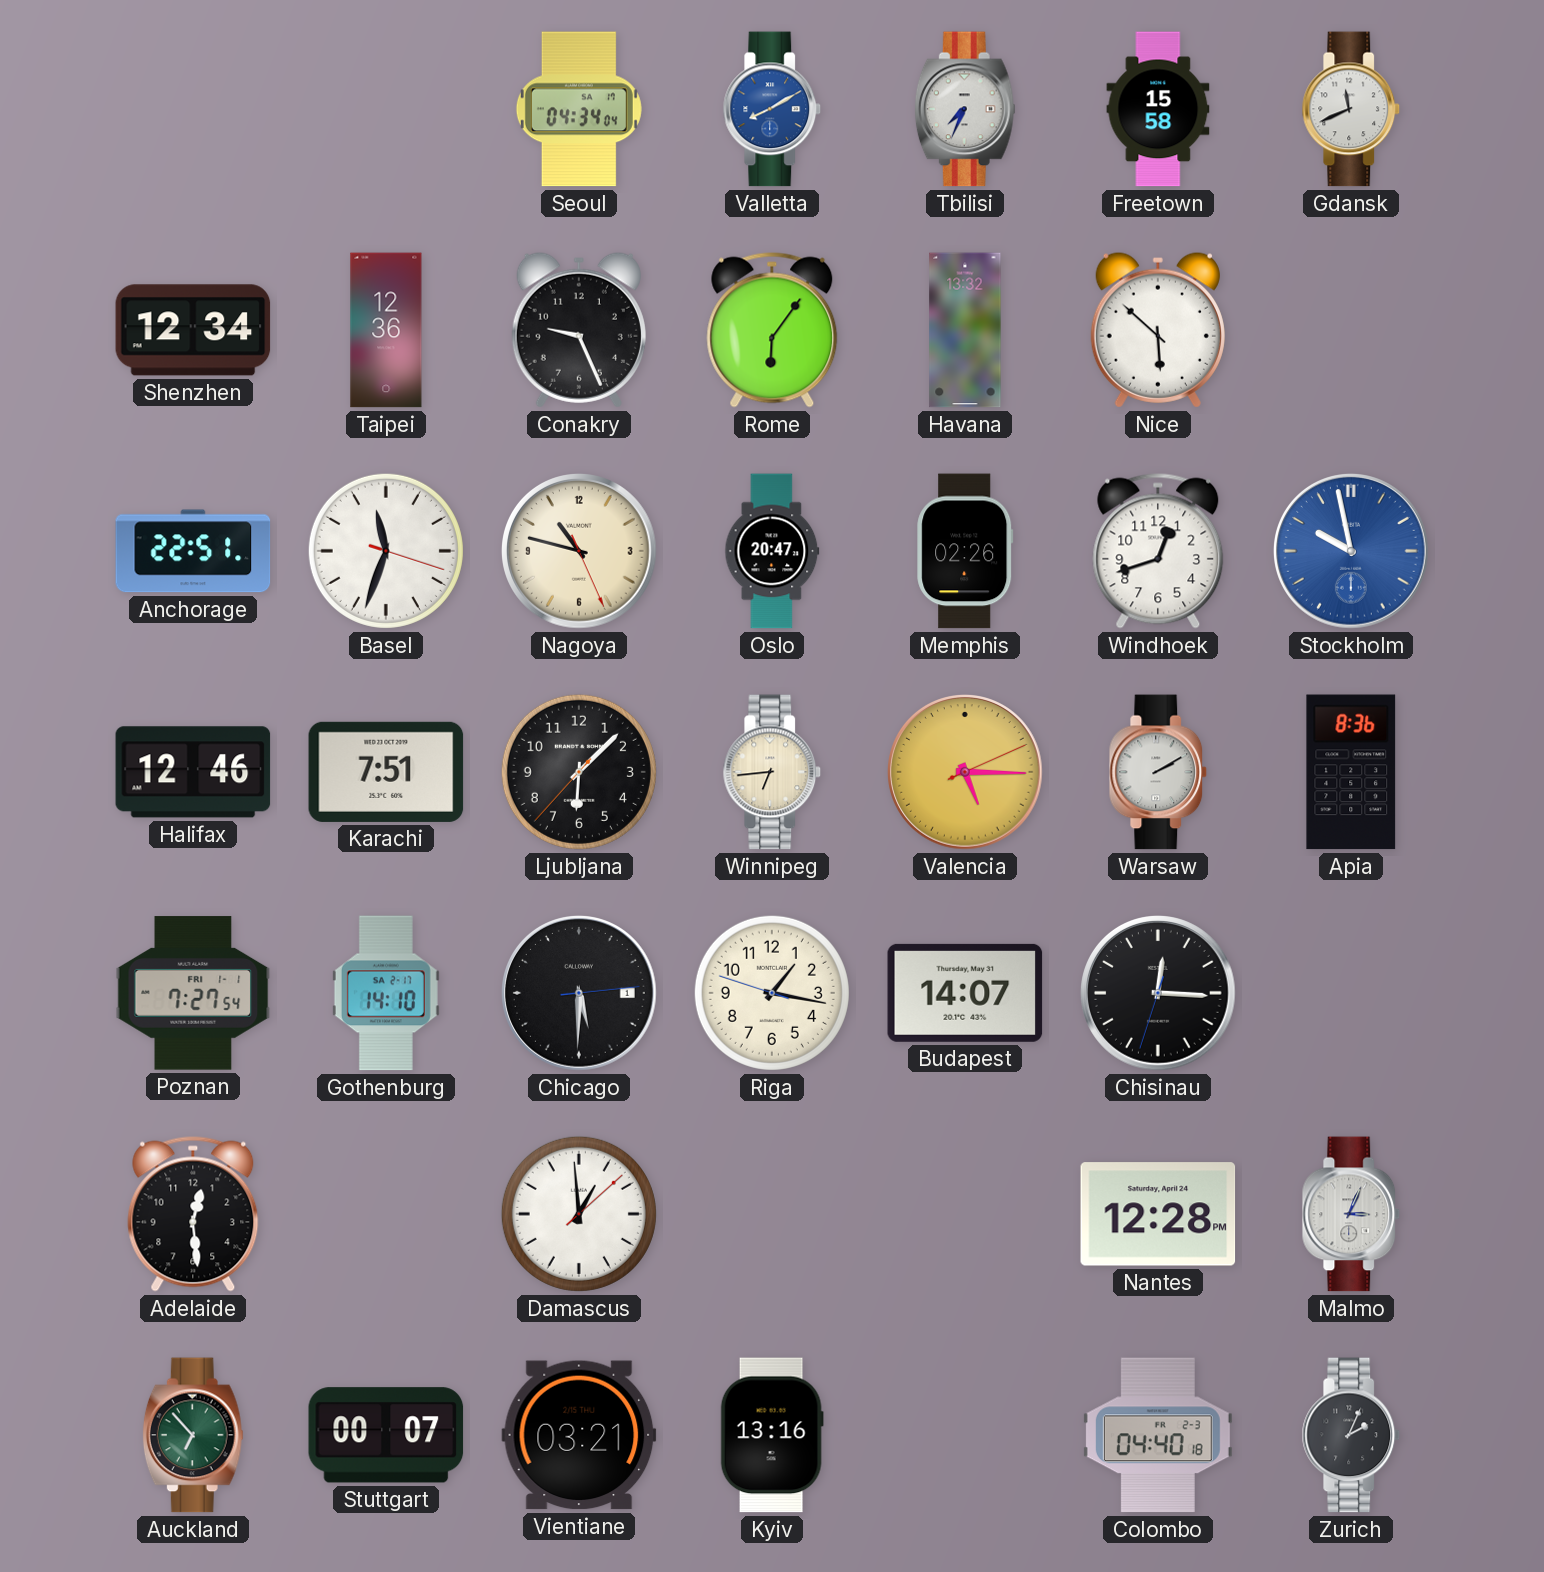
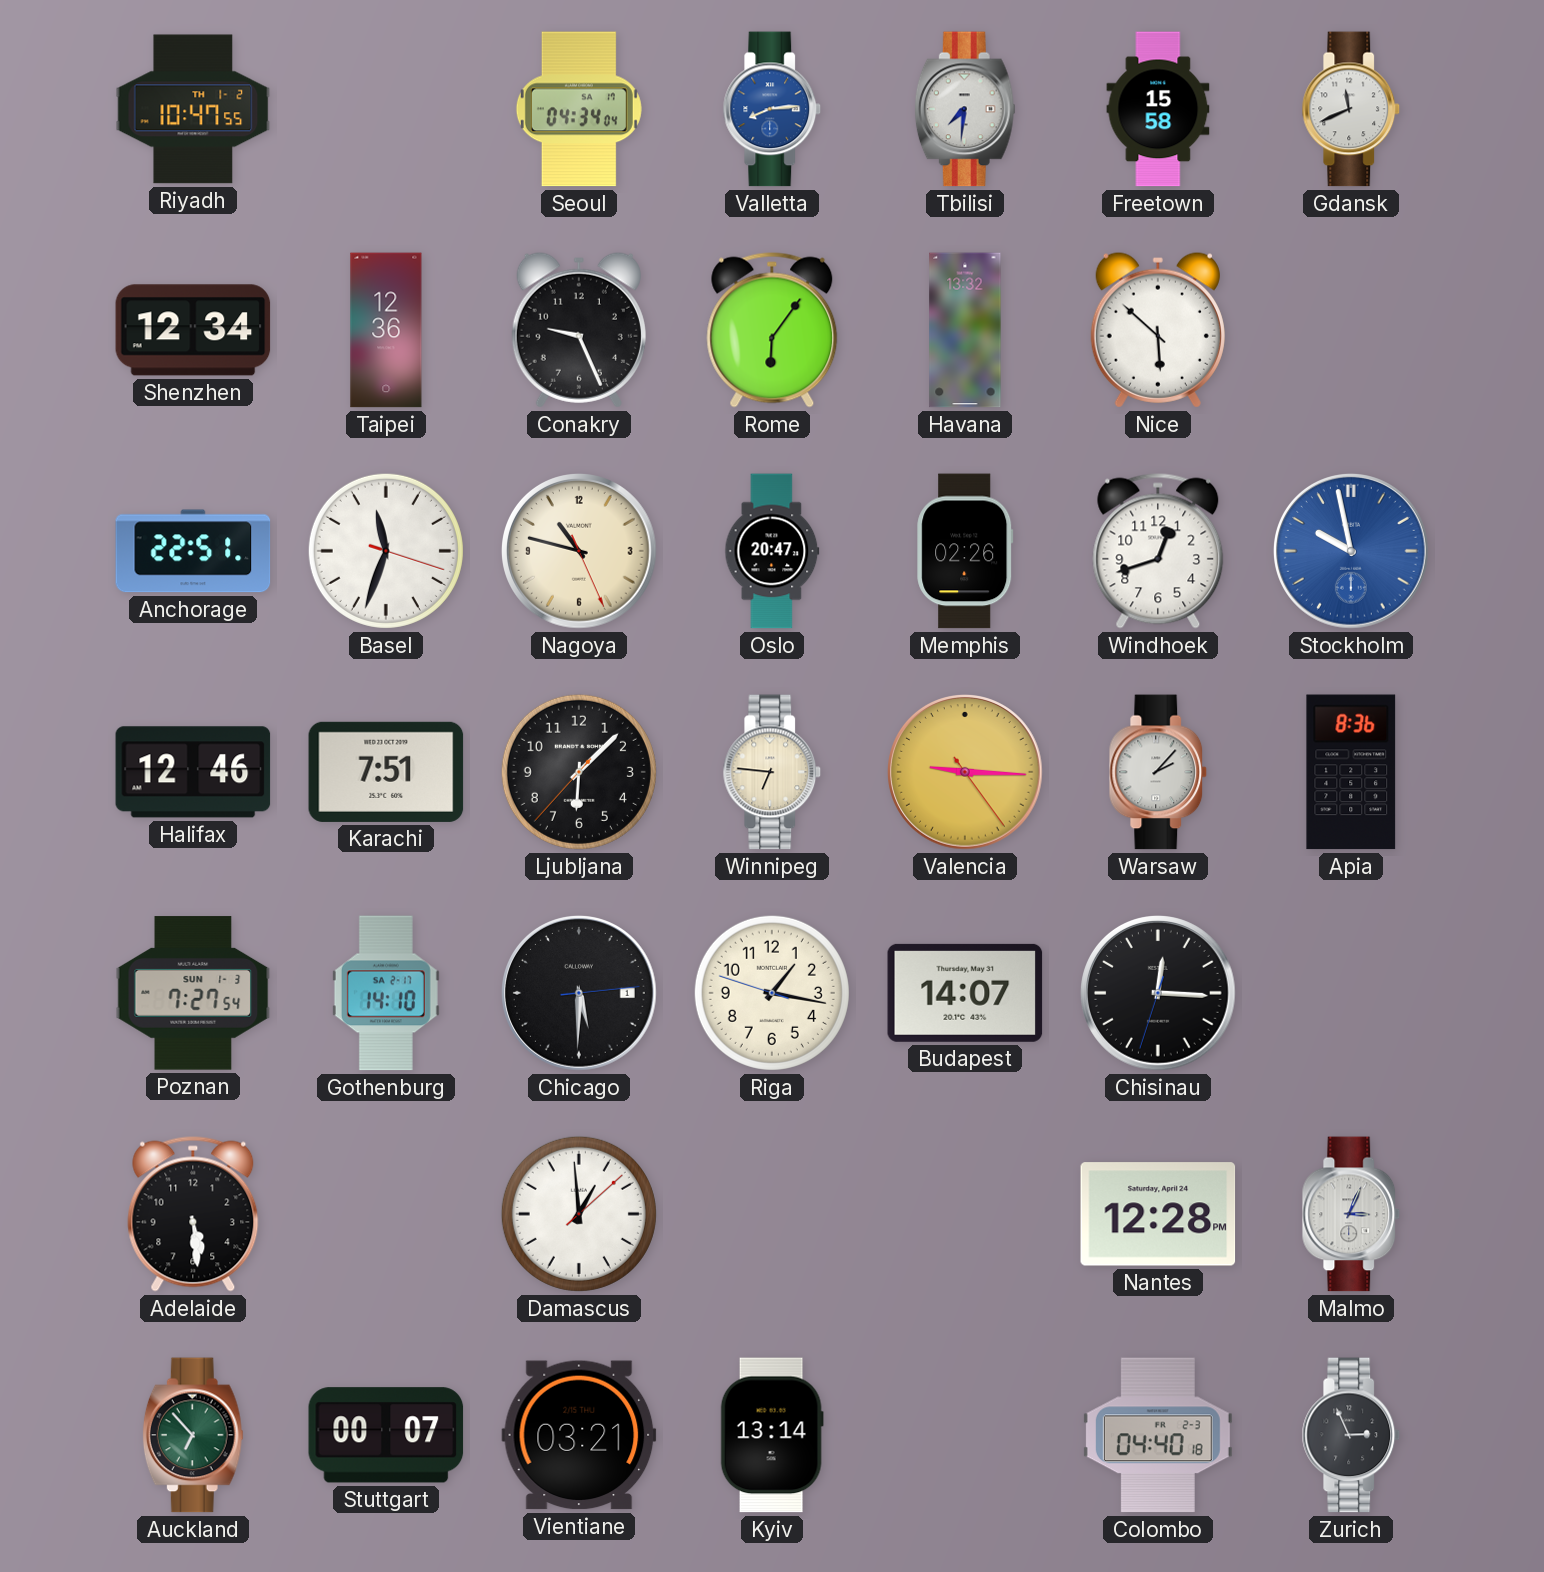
Riyadh: none -> 10:47
Valletta: 8:10 -> 8:14
Tbilisi: 7:34 -> 7:31
Winnipeg: 6:44 -> 6:46
Valencia: 5:15 -> 9:15
Warsaw: 2:10 -> 2:07
Poznan date: FRI 1-1 -> SUN 1-3
Adelaide: 12:29 -> 5:29
Kyiv: 13:16 -> 13:14
Zurich: 2:04 -> 2:56
